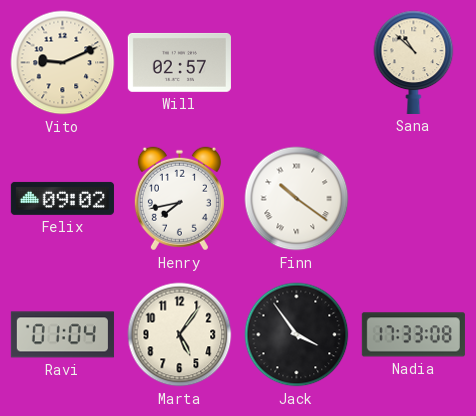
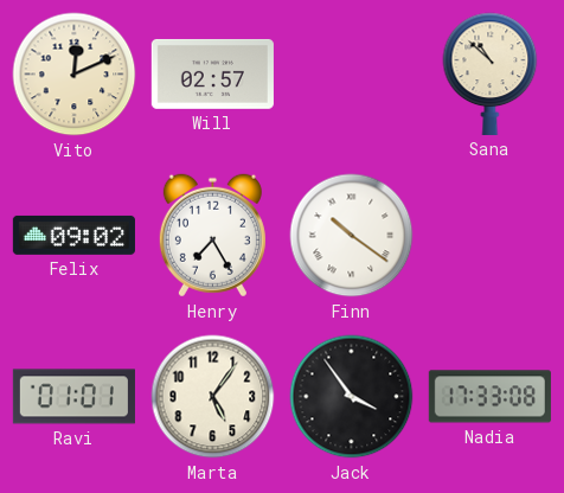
Vito: 9:11 -> 12:11
Henry: 7:43 -> 7:25
Ravi: 01:04 -> 01:01
